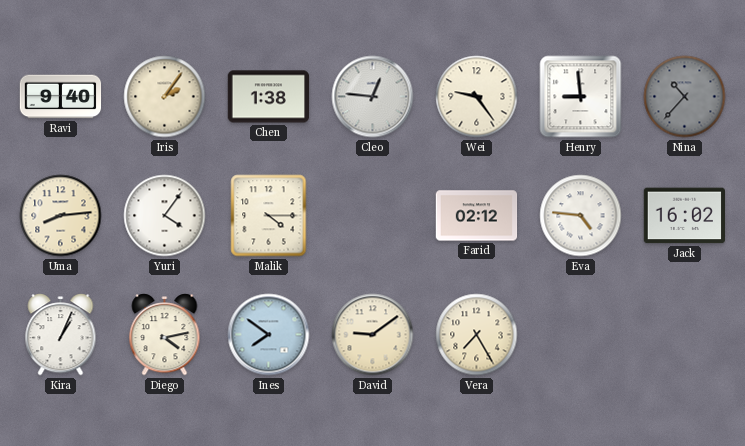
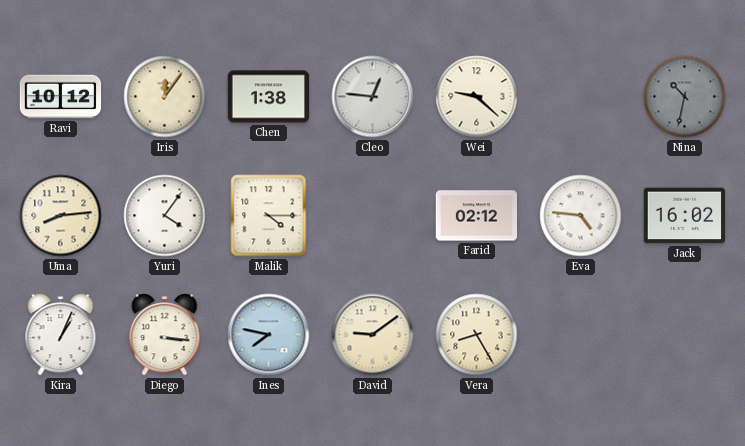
Ravi: 9:40 -> 10:12
Iris: 2:06 -> 12:06
Wei: 9:24 -> 9:22
Henry: 8:59 -> none
Nina: 10:37 -> 10:32
Diego: 4:13 -> 3:16
Ines: 7:51 -> 7:47
Vera: 7:25 -> 8:25
